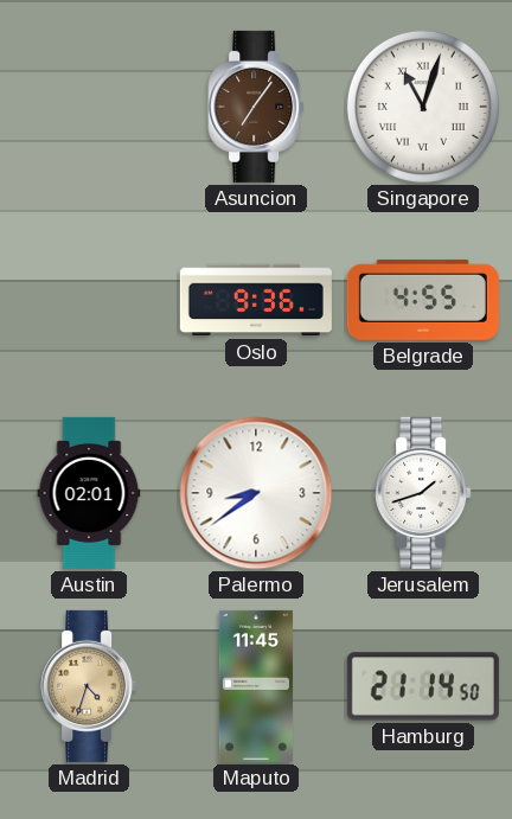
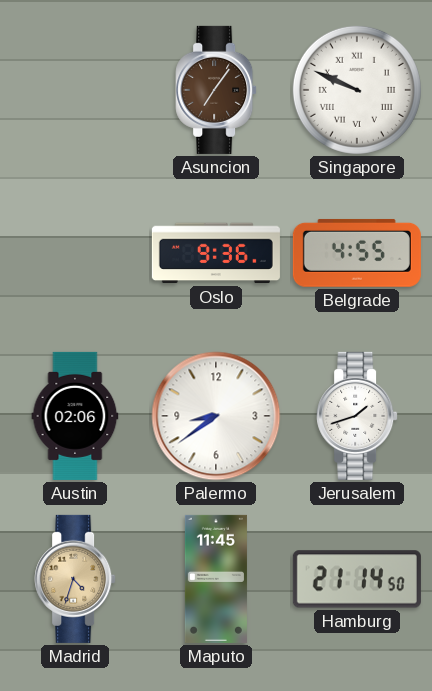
Singapore: 11:03 -> 9:49
Austin: 02:01 -> 02:06
